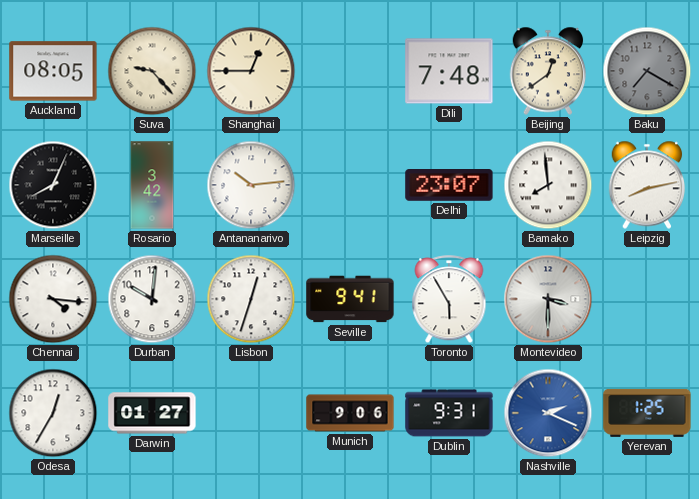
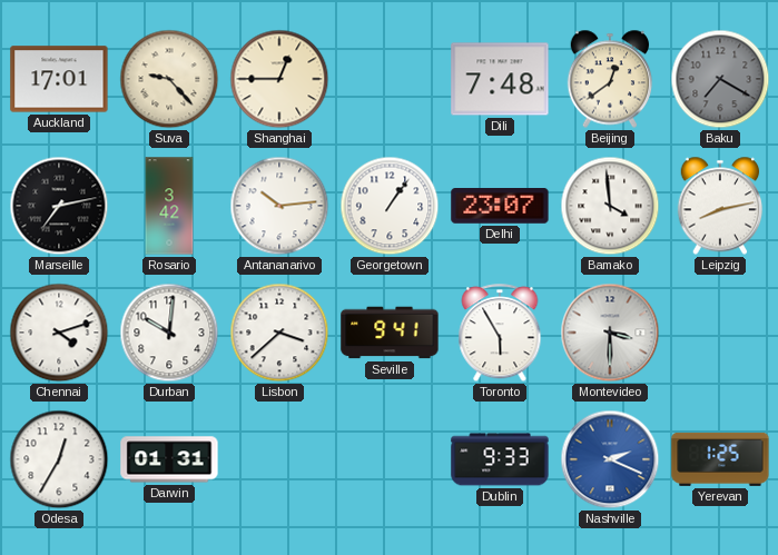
Auckland: 08:05 -> 17:01
Marseille: 8:04 -> 7:13
Georgetown: none -> 1:06
Bamako: 7:59 -> 3:59
Chennai: 4:16 -> 4:12
Lisbon: 12:33 -> 3:38
Darwin: 01:27 -> 01:31
Munich: 9:06 -> none
Dublin: 9:31 -> 9:33
